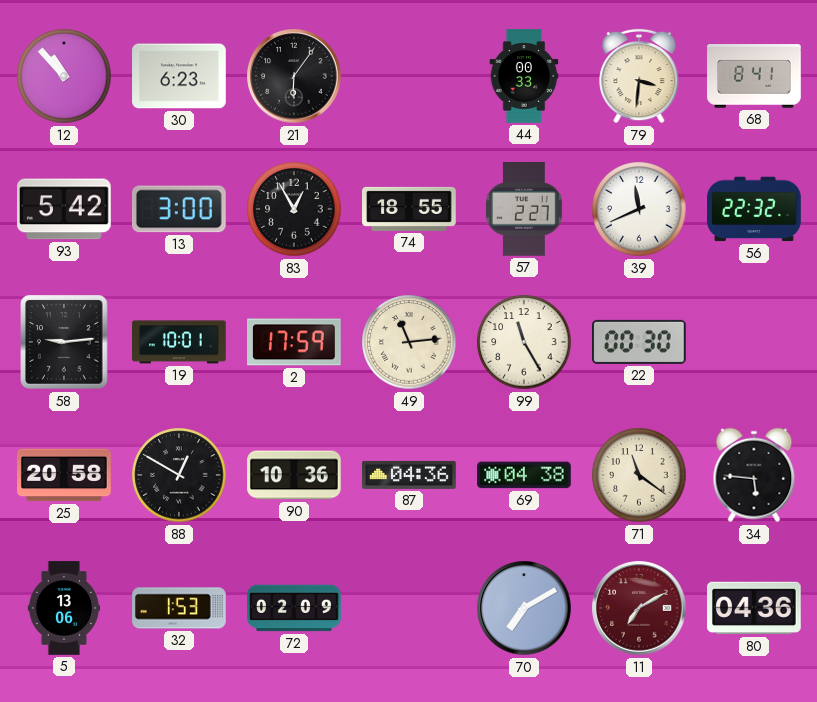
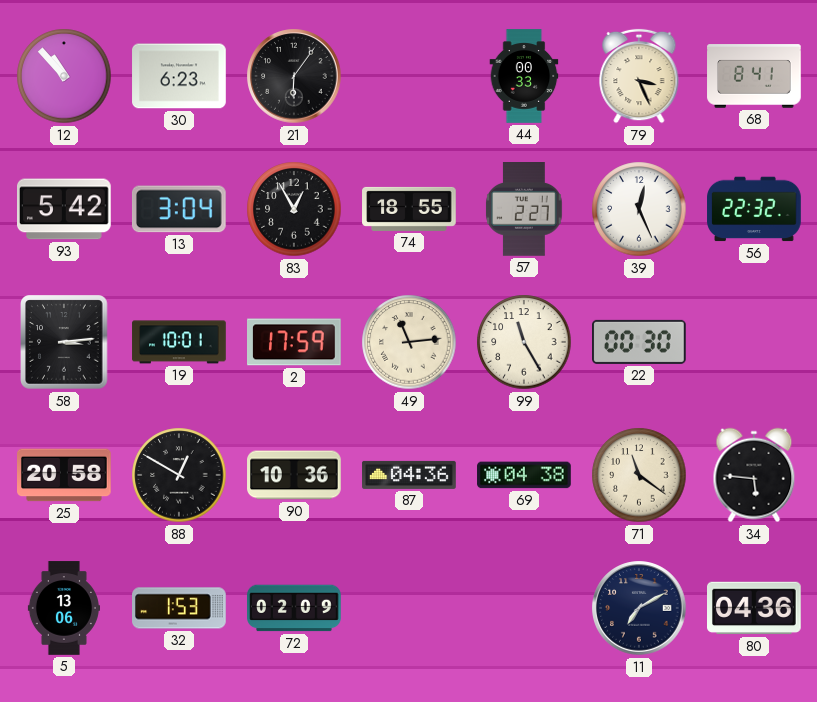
79: 3:31 -> 3:26
13: 3:00 -> 3:04
39: 11:41 -> 12:26
58: 9:14 -> 3:14
70: 7:10 -> none
11 dial: burgundy -> navy
